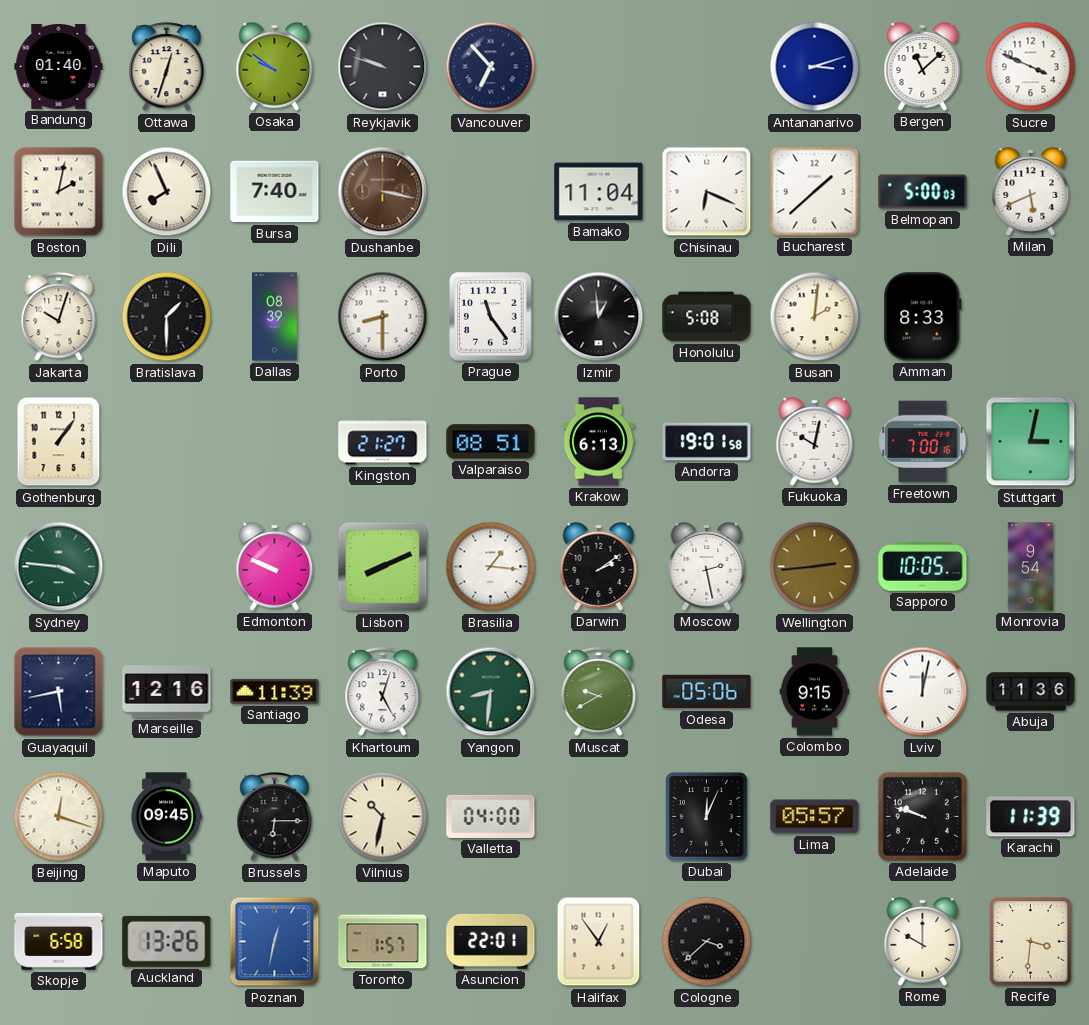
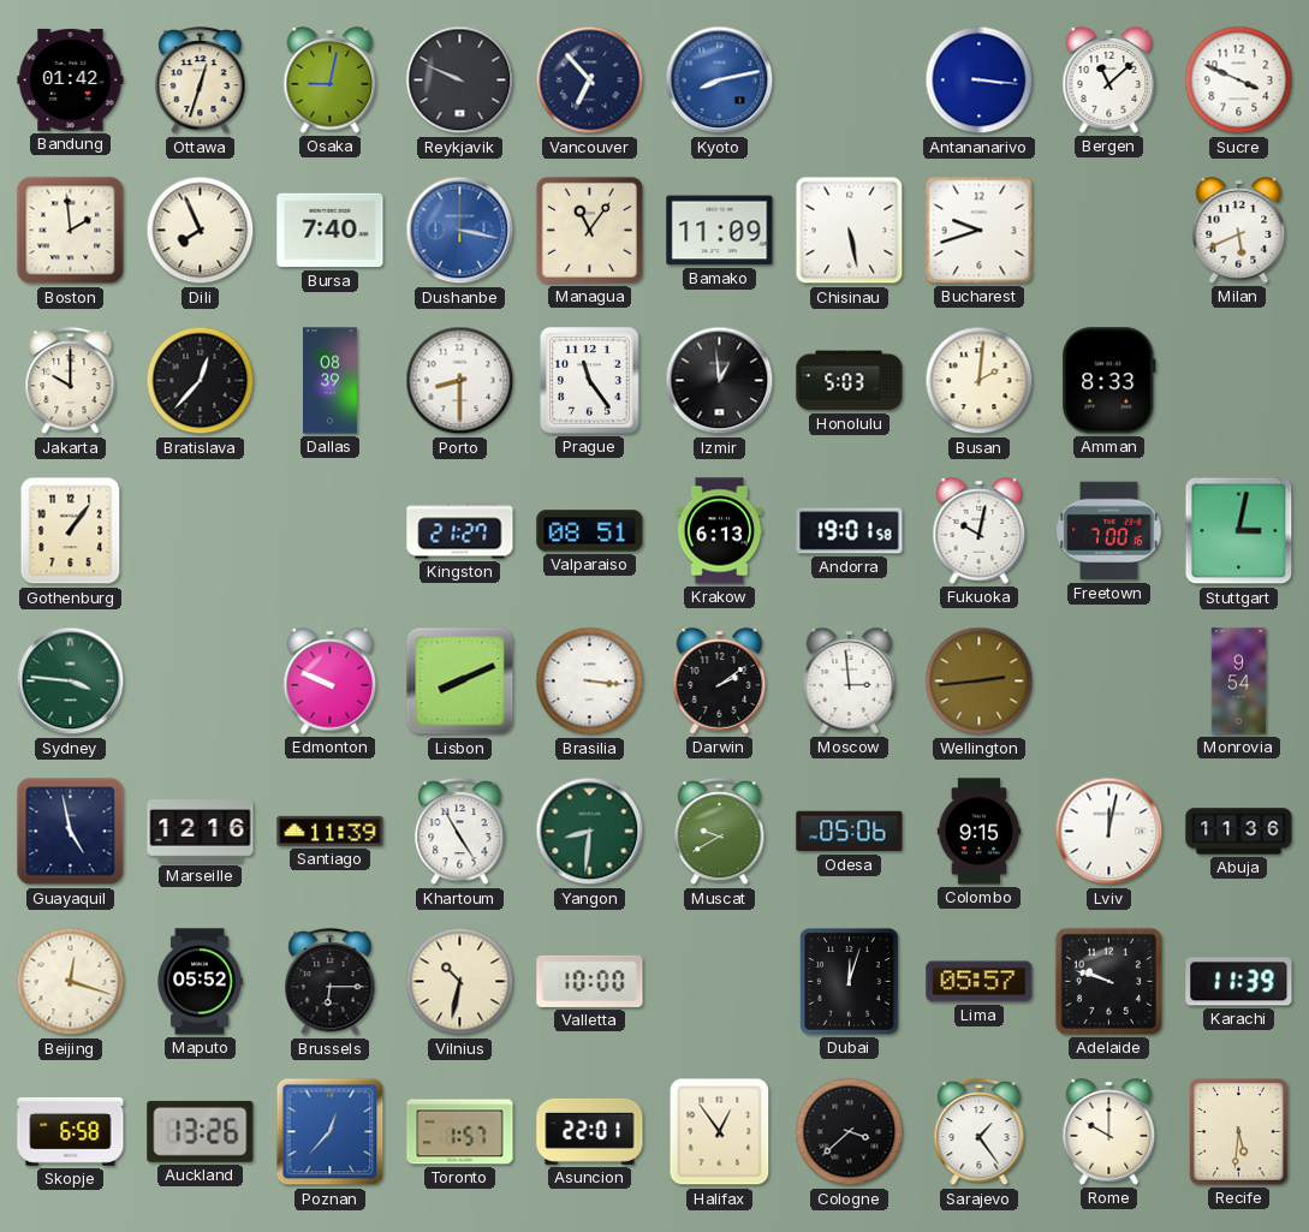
Bandung: 01:40 -> 01:42
Osaka: 9:51 -> 9:02
Reykjavik: 9:48 -> 9:49
Kyoto: none -> 8:13
Antananarivo: 3:12 -> 3:16
Boston: 2:02 -> 1:59
Dushanbe dial: brown -> blue
Managua: none -> 11:06
Bamako: 11:04 -> 11:09
Chisinau: 6:19 -> 5:28
Bucharest: 1:38 -> 9:42
Belmopan: 5:00 -> none
Jakarta: 10:03 -> 10:00
Bratislava: 1:30 -> 12:37
Honolulu: 5:08 -> 5:03
Brasilia: 1:16 -> 3:16
Moscow: 2:28 -> 2:59
Sapporo: 10:05 -> none
Guayaquil: 5:43 -> 4:58
Khartoum: 5:03 -> 4:55
Maputo: 09:45 -> 05:52
Valletta: 04:00 -> 10:00
Dubai: 12:04 -> 12:03
Poznan: 12:32 -> 12:37
Sarajevo: none -> 1:24
Recife: 3:31 -> 5:31
